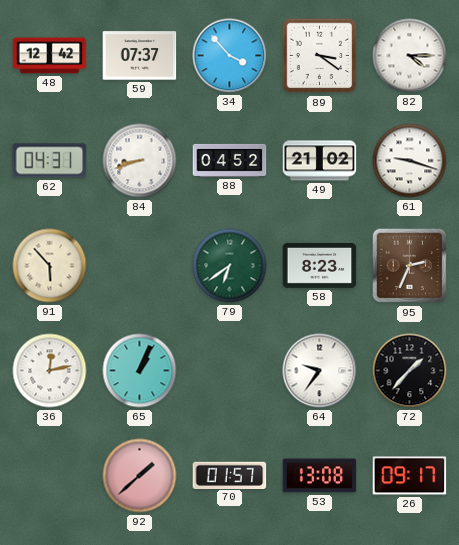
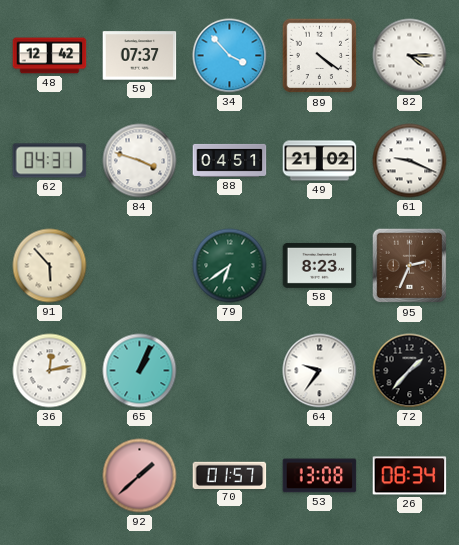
89: 3:21 -> 4:21
84: 8:42 -> 3:48
88: 04:52 -> 04:51
61: 9:18 -> 9:19
26: 09:17 -> 08:34
